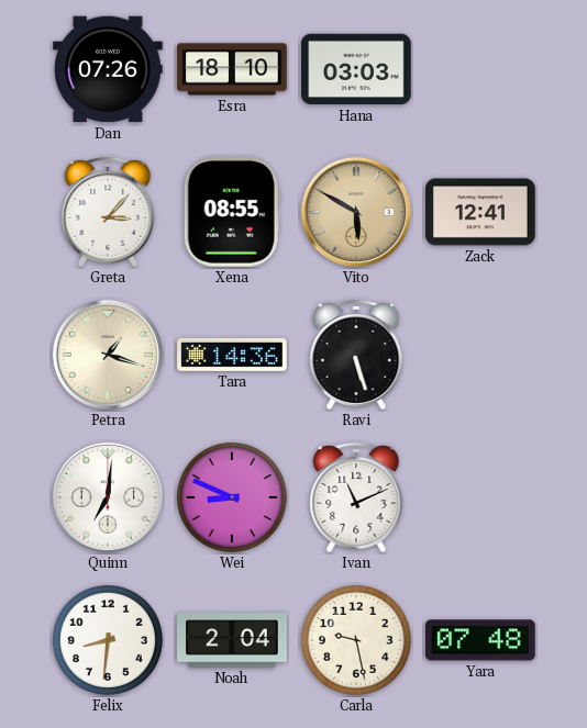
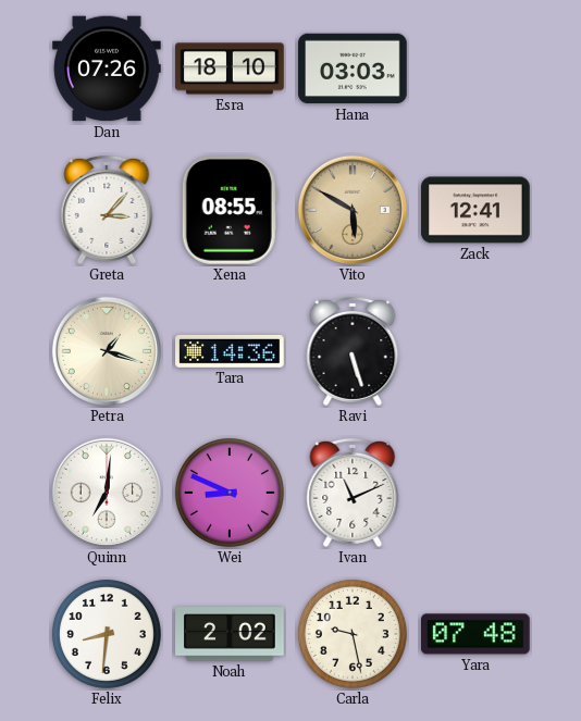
Noah: 2:04 -> 2:02
